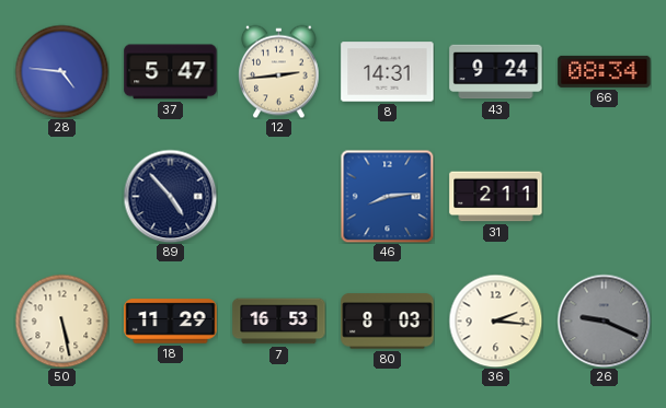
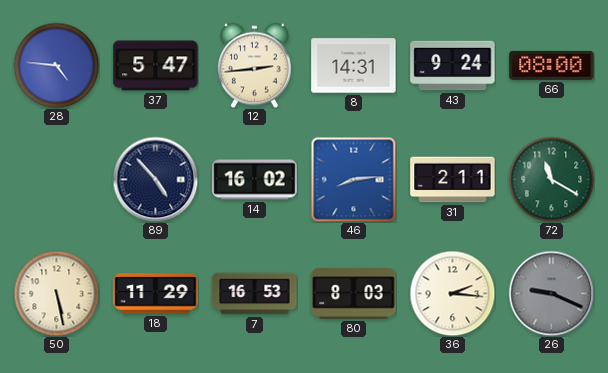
66: 08:34 -> 08:00
14: none -> 16:02
72: none -> 11:20
